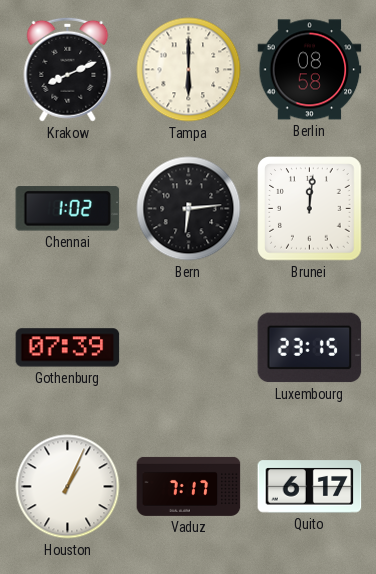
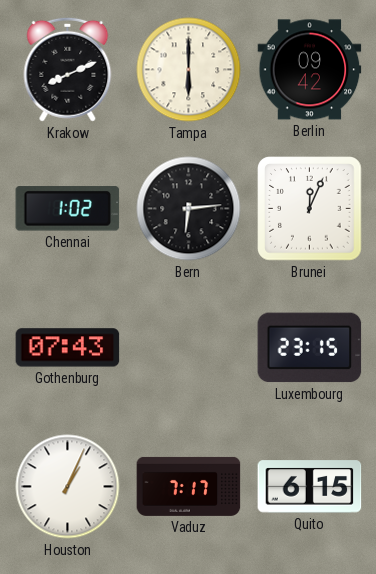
Berlin: 08:58 -> 09:42
Brunei: 12:01 -> 12:04
Gothenburg: 07:39 -> 07:43
Quito: 6:17 -> 6:15
